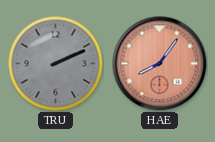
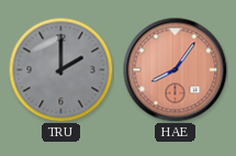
TRU: 2:11 -> 2:00
